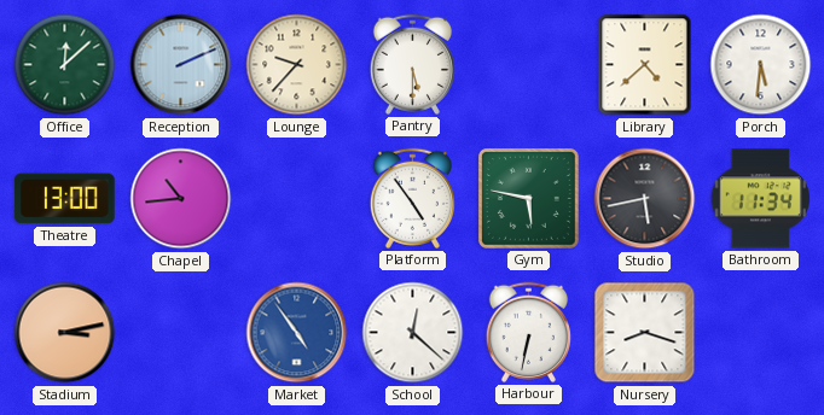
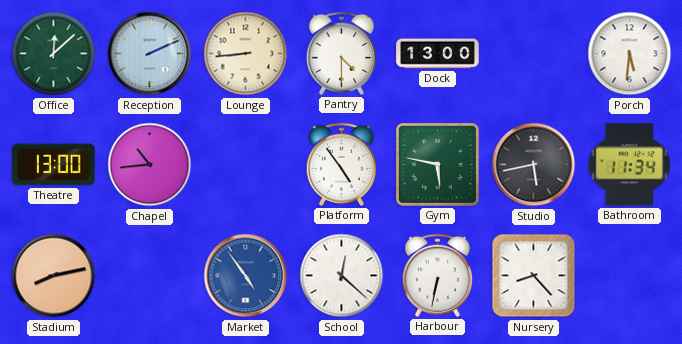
Lounge: 9:37 -> 8:44
Pantry: 5:30 -> 4:30
Dock: none -> 13:00
Library: 4:38 -> none
Stadium: 3:13 -> 8:13
Nursery: 8:18 -> 8:23
